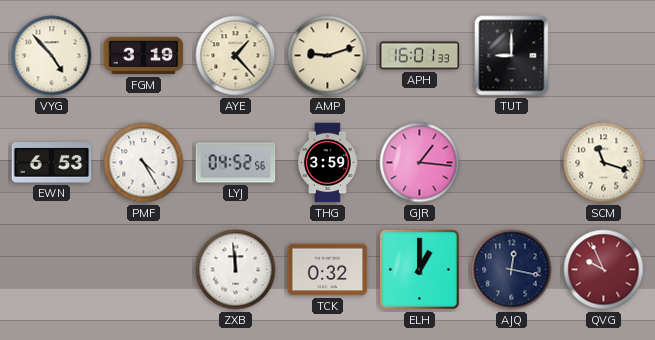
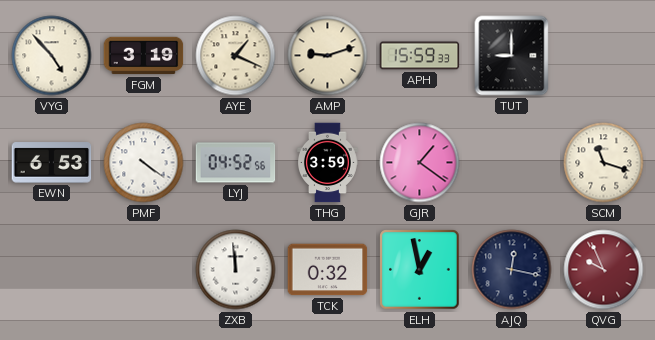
AYE: 1:23 -> 1:19
APH: 16:01 -> 15:59
PMF: 4:25 -> 4:21
GJR: 1:16 -> 1:21
ELH: 1:00 -> 12:58
